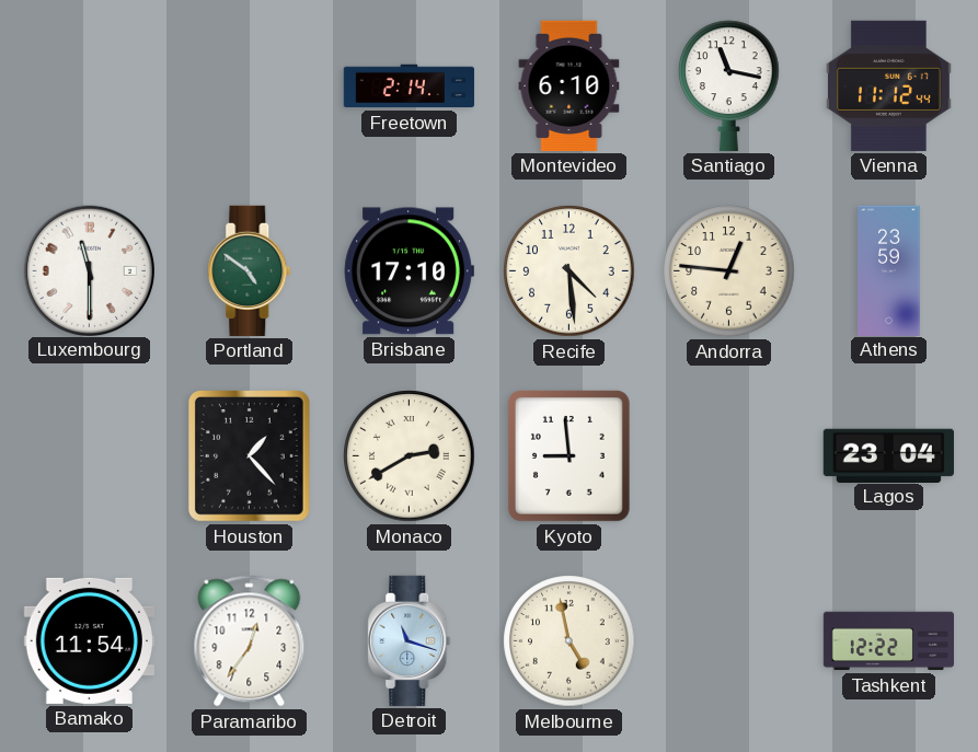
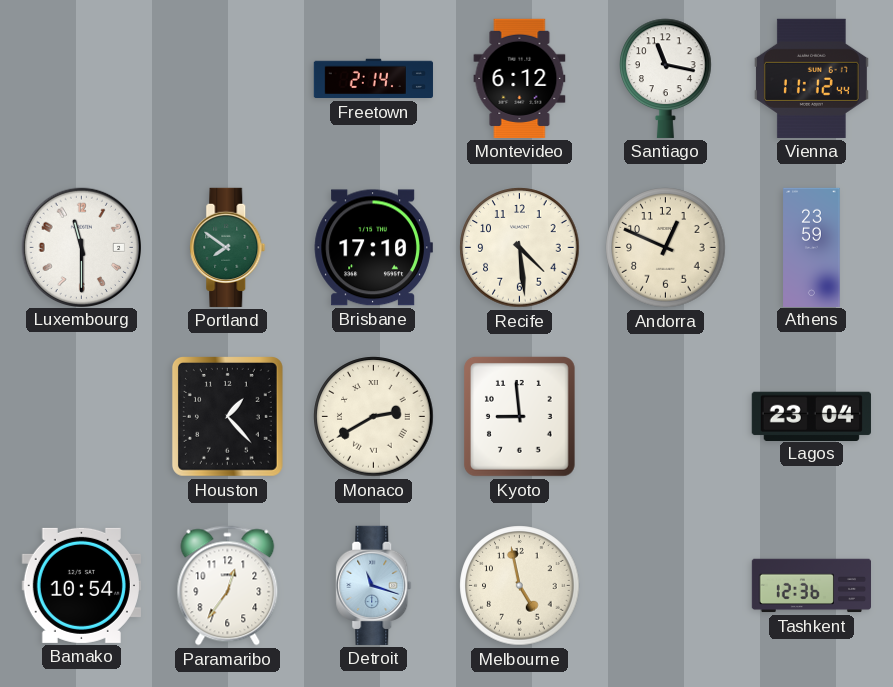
Montevideo: 6:10 -> 6:12
Portland: 4:51 -> 7:51
Andorra: 12:46 -> 12:49
Bamako: 11:54 -> 10:54
Tashkent: 12:22 -> 12:36
